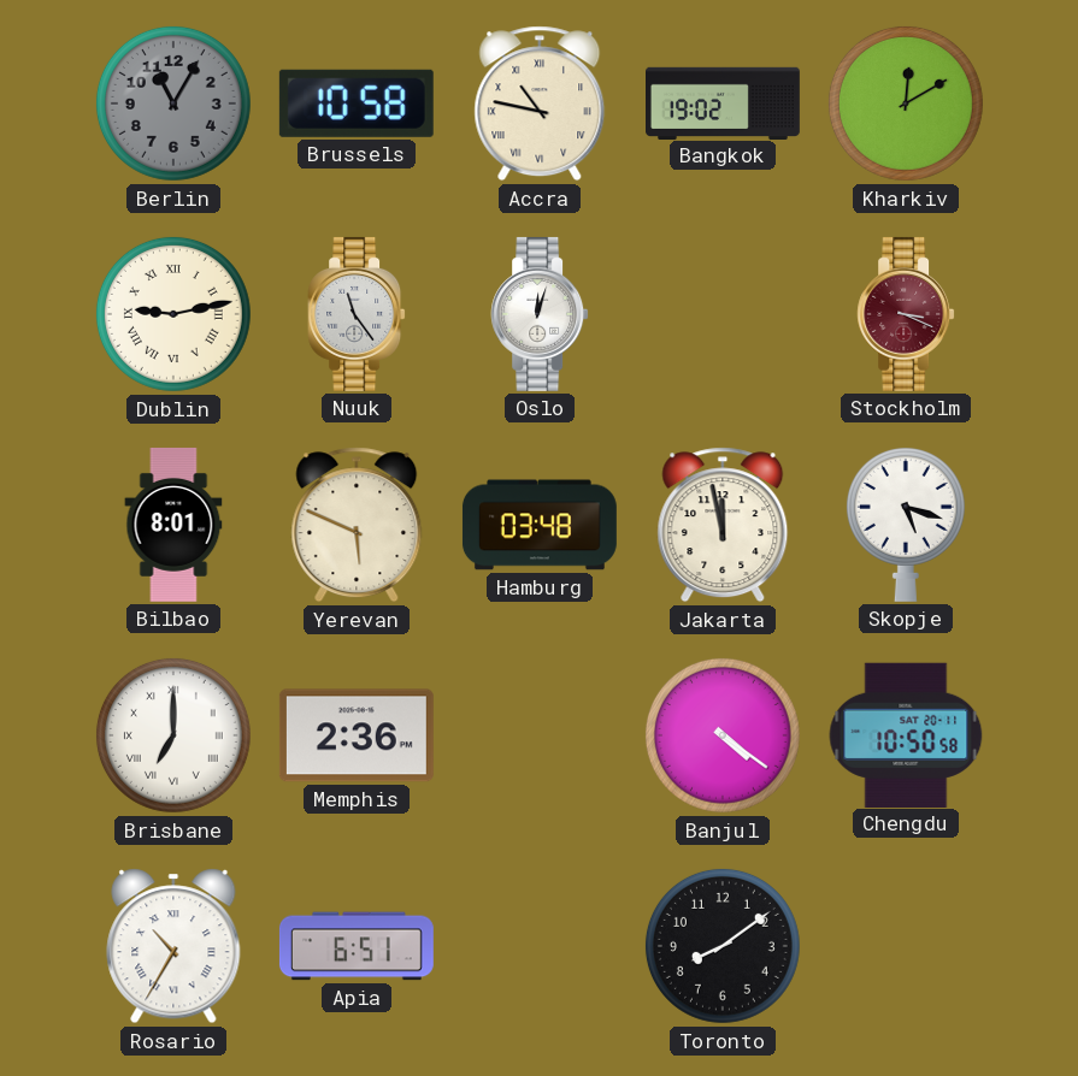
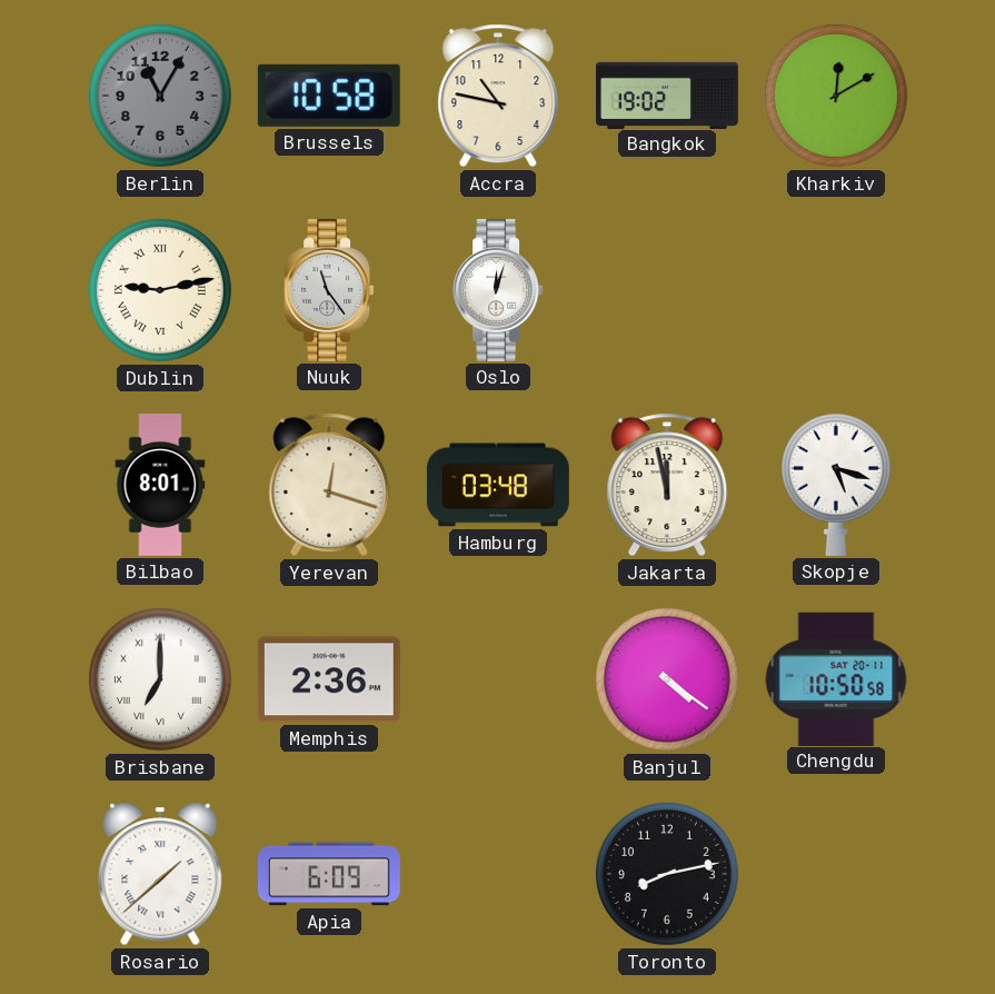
Accra numerals: Roman -> Arabic
Stockholm: 3:19 -> none
Yerevan: 5:49 -> 12:18
Rosario: 10:35 -> 1:38
Apia: 6:51 -> 6:09
Toronto: 8:09 -> 8:13
